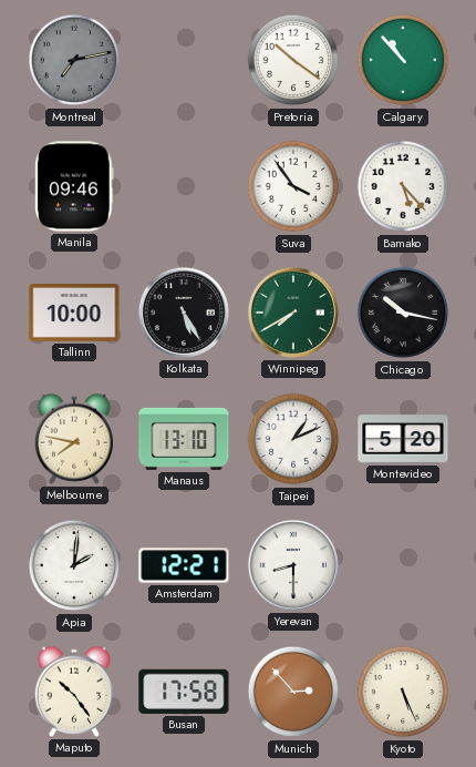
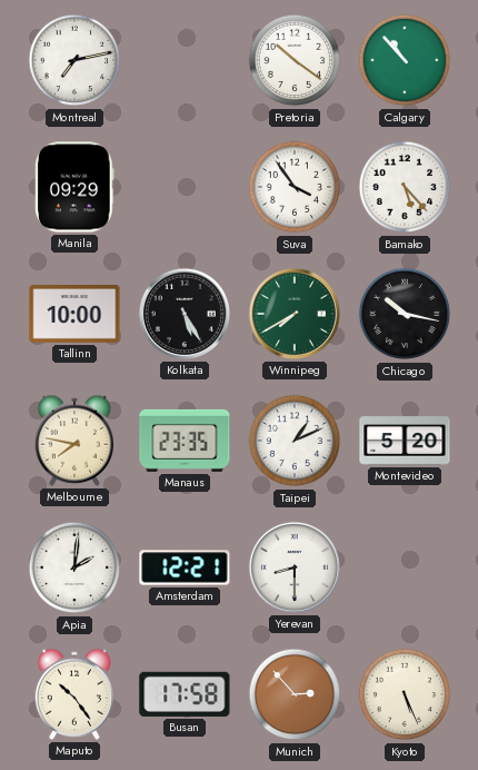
Montreal dial: grey -> white
Manila: 09:46 -> 09:29
Manaus: 13:10 -> 23:35
